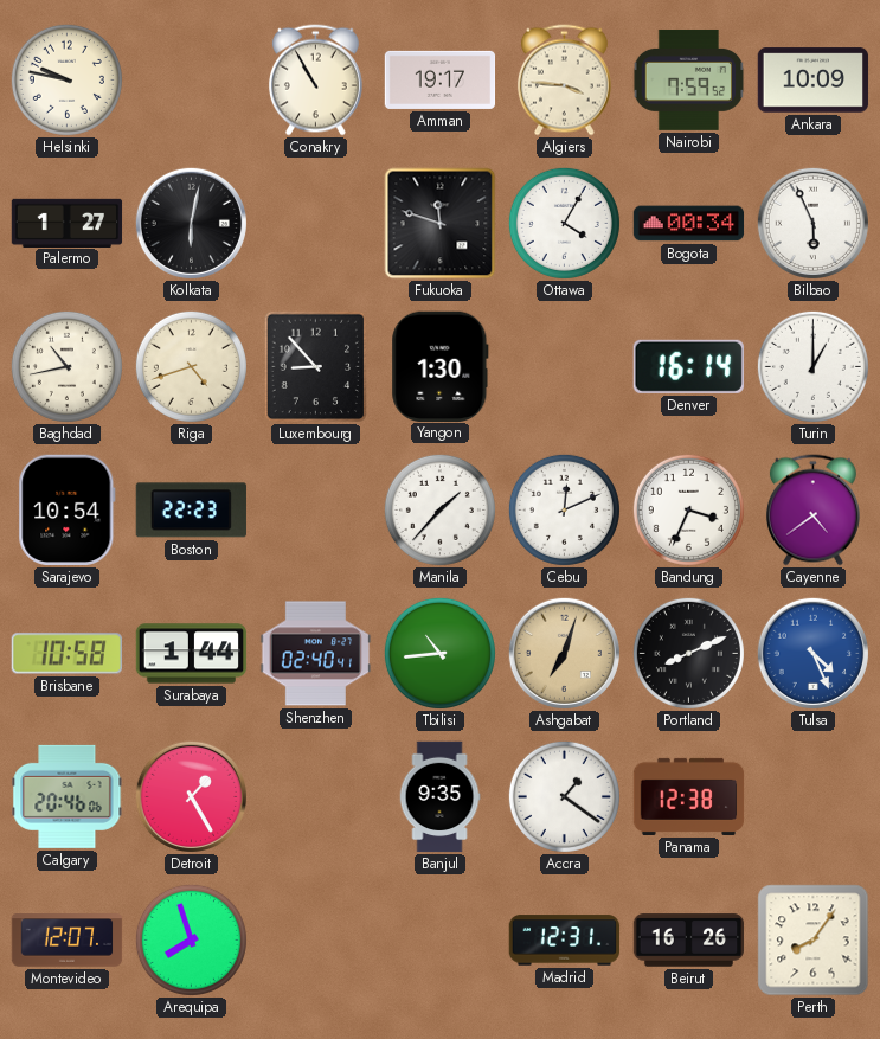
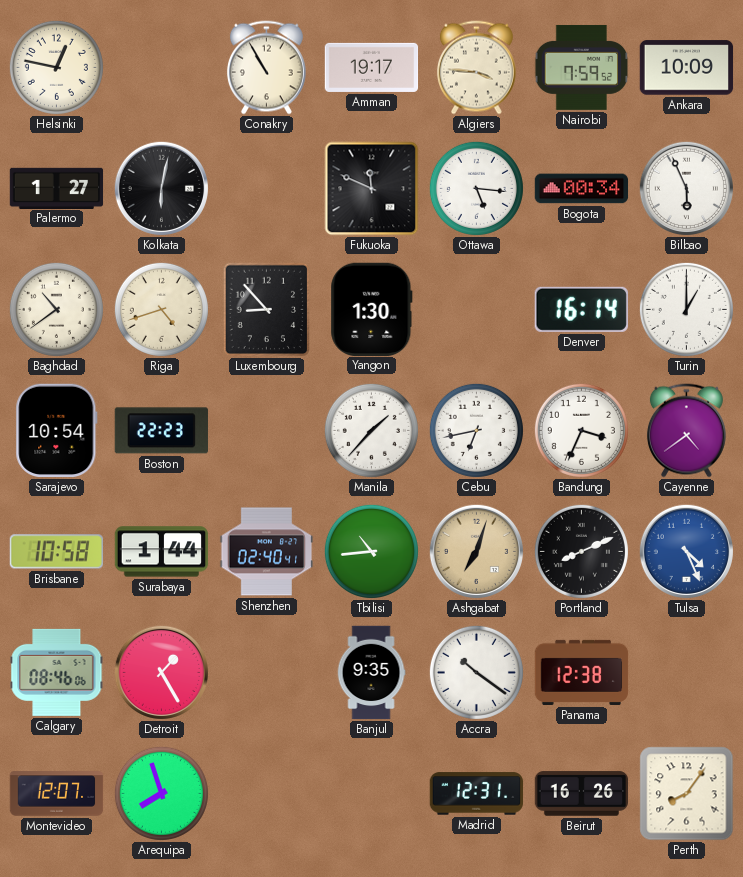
Helsinki: 9:47 -> 12:47
Fukuoka: 11:48 -> 11:49
Ottawa: 4:05 -> 5:16
Baghdad: 10:43 -> 10:39
Cebu: 12:11 -> 6:43
Calgary: 20:46 -> 08:46
Accra: 1:21 -> 10:21
